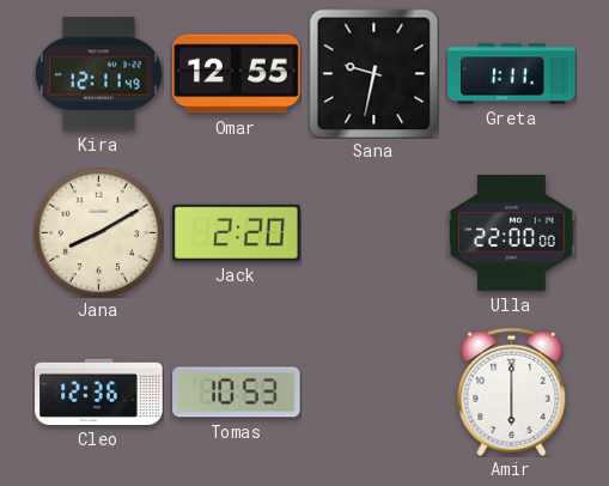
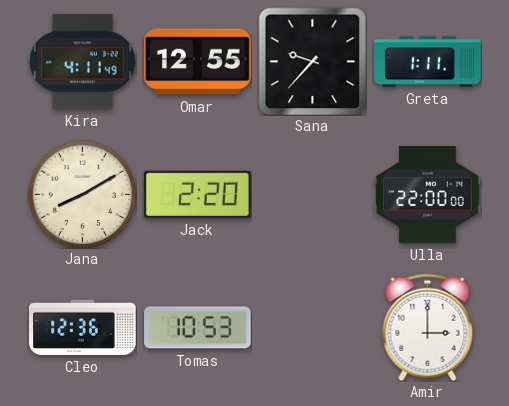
Kira: 12:11 -> 4:11
Sana: 9:32 -> 9:37
Amir: 6:00 -> 3:00
